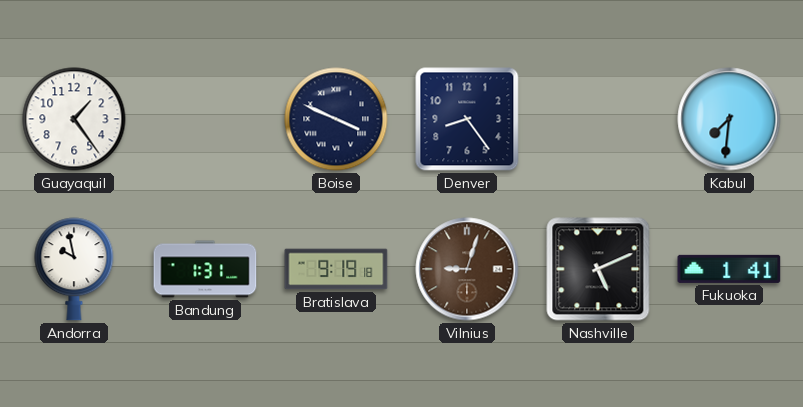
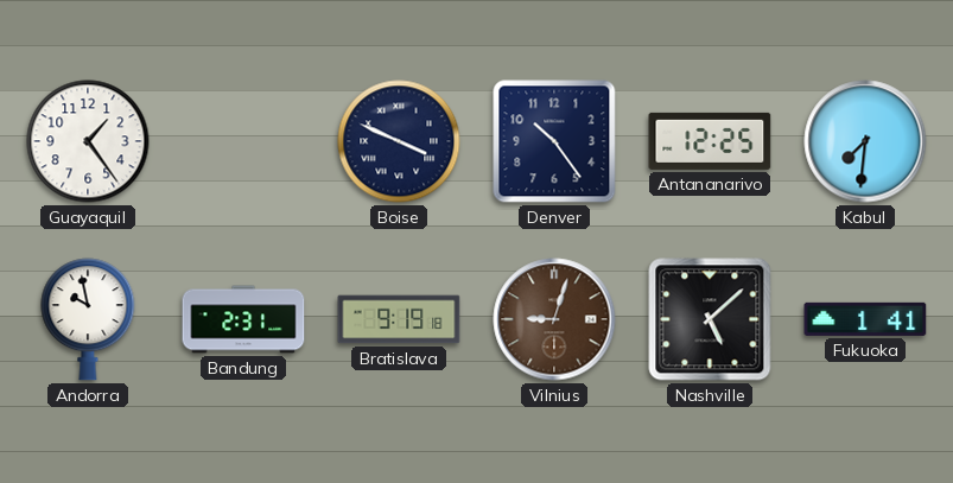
Denver: 8:24 -> 10:24
Antananarivo: none -> 12:25
Bandung: 1:31 -> 2:31
Nashville: 5:11 -> 5:08
